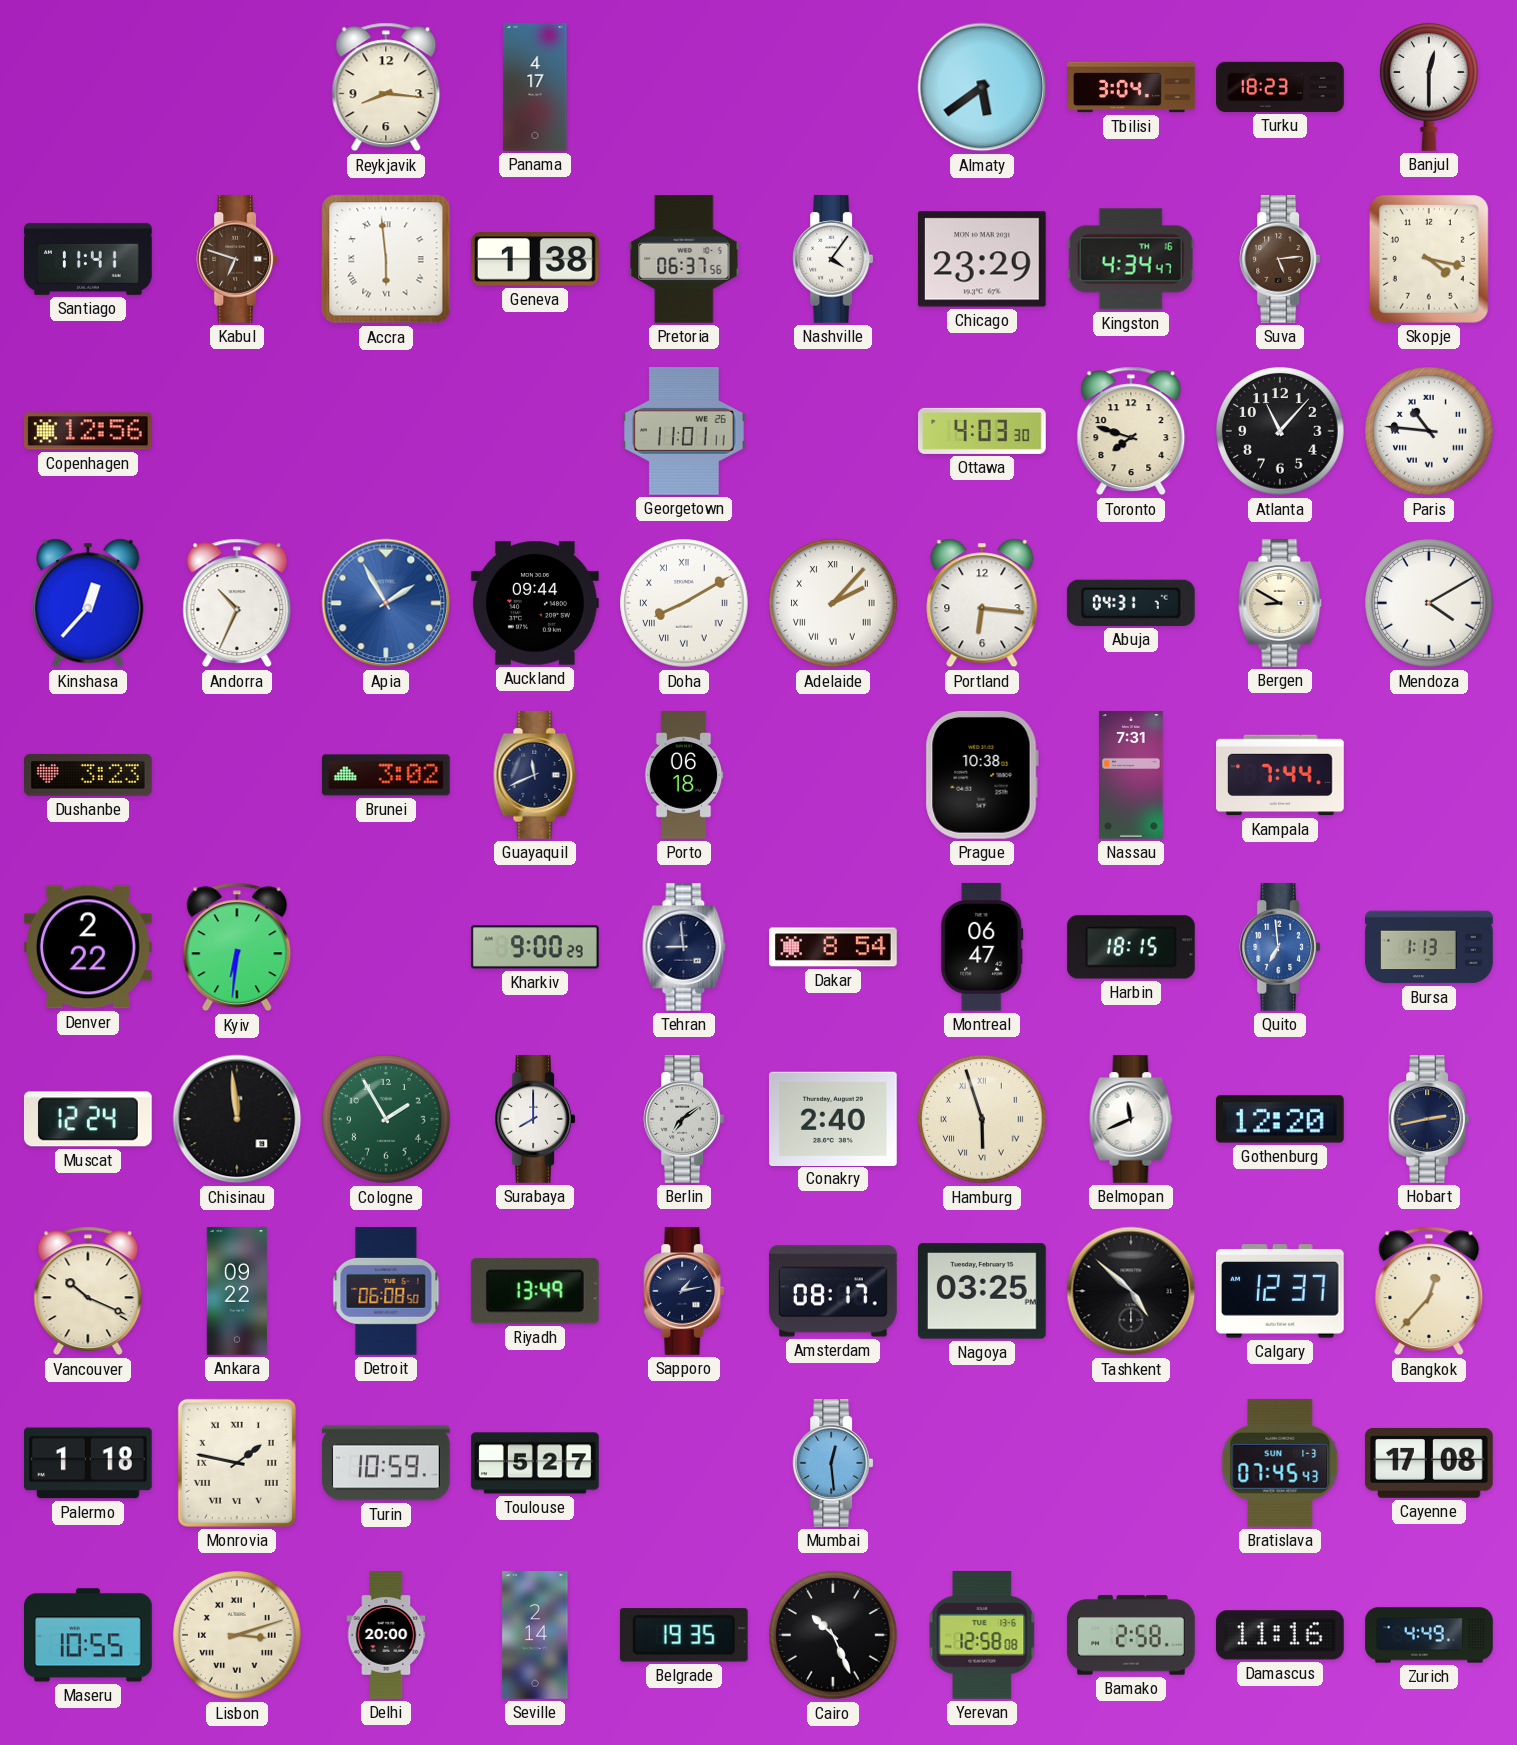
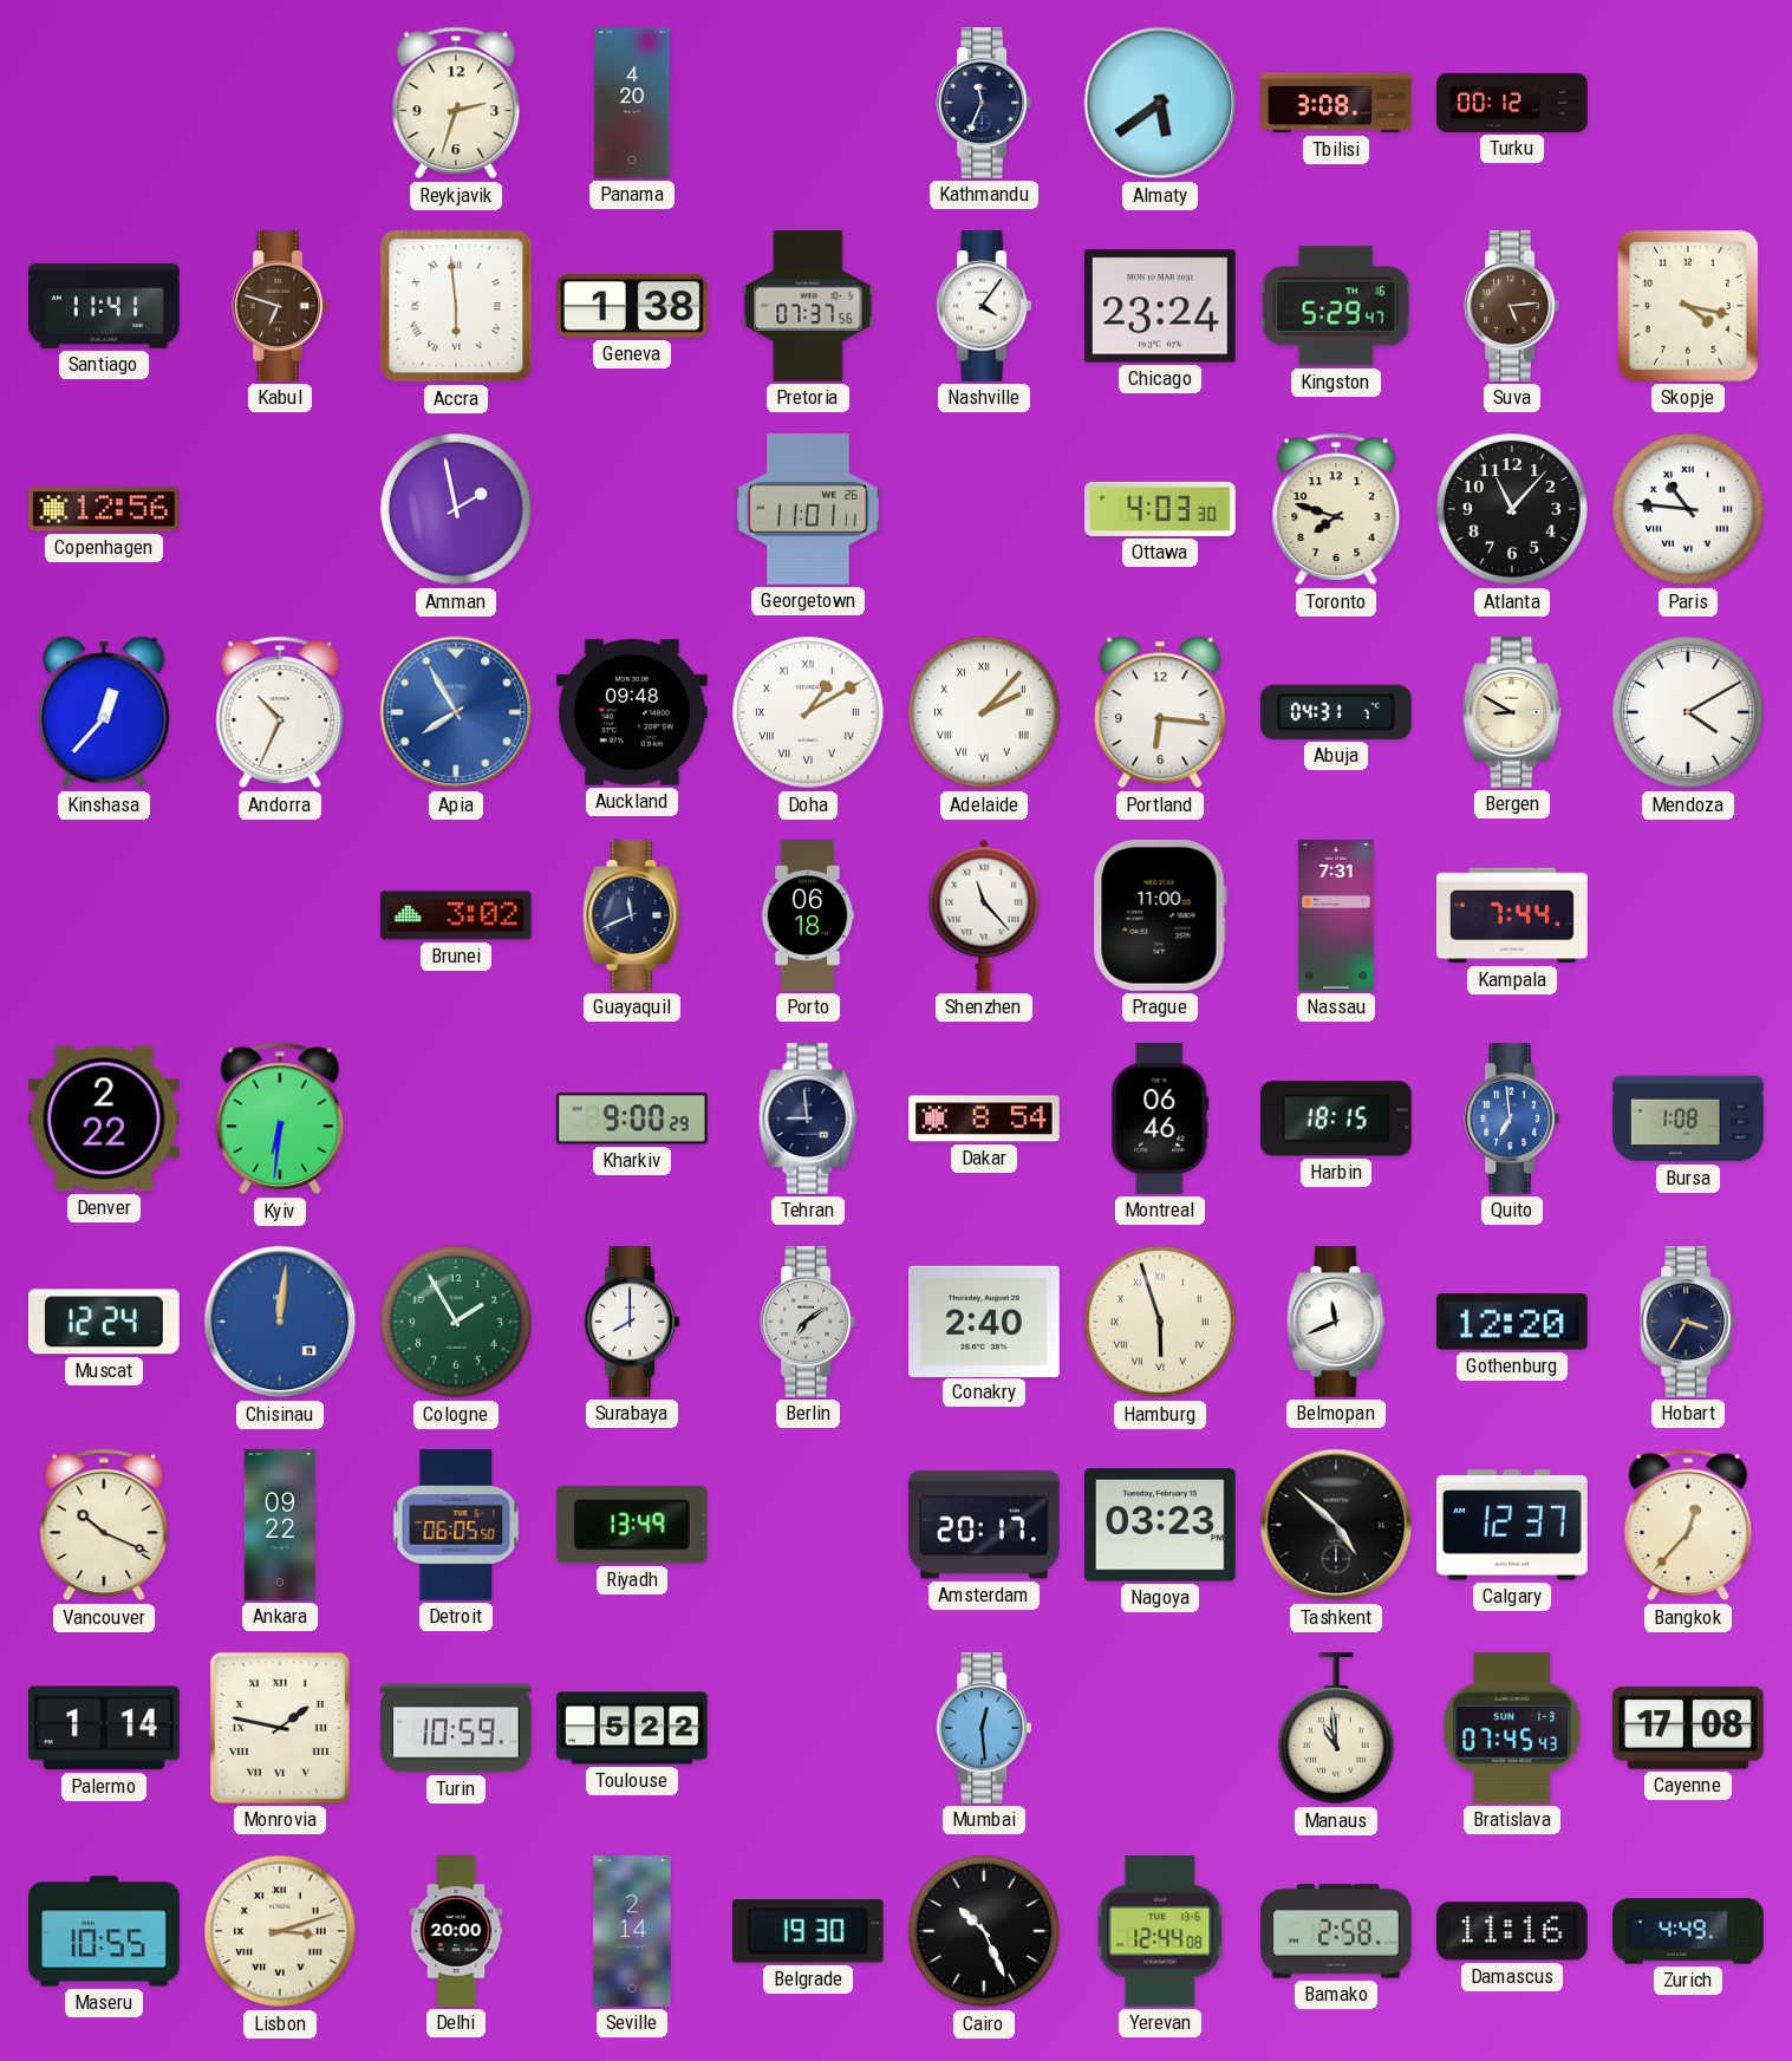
Reykjavik: 8:16 -> 2:33
Panama: 4:17 -> 4:20
Kathmandu: none -> 11:34
Tbilisi: 3:04 -> 3:08
Turku: 18:23 -> 00:12
Banjul: 12:30 -> none
Pretoria: 06:37 -> 07:37
Chicago: 23:29 -> 23:24
Kingston: 4:34 -> 5:29
Amman: none -> 1:58
Apia: 1:55 -> 7:55
Auckland: 09:44 -> 09:48
Doha: 8:10 -> 1:10
Dushanbe: 3:23 -> none
Shenzhen: none -> 11:23
Prague: 10:38 -> 11:00
Montreal: 06:47 -> 06:46
Bursa: 1:13 -> 1:08
Chisinau: 11:59 -> 12:01
Chisinau dial: black -> blue
Hobart: 2:43 -> 3:35
Detroit: 06:08 -> 06:05
Sapporo: 1:13 -> none
Amsterdam: 08:17 -> 20:17
Nagoya: 03:25 -> 03:23
Palermo: 1:18 -> 1:14
Toulouse: 5:27 -> 5:22
Manaus: none -> 10:59
Belgrade: 19:35 -> 19:30
Yerevan: 12:58 -> 12:44
